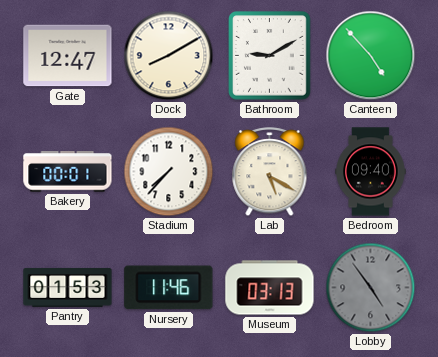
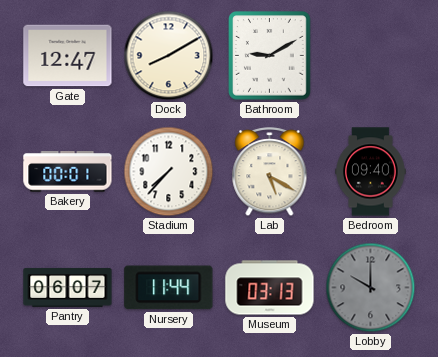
Canteen: 4:53 -> none
Pantry: 01:53 -> 06:07
Nursery: 11:46 -> 11:44
Lobby: 4:54 -> 10:00
